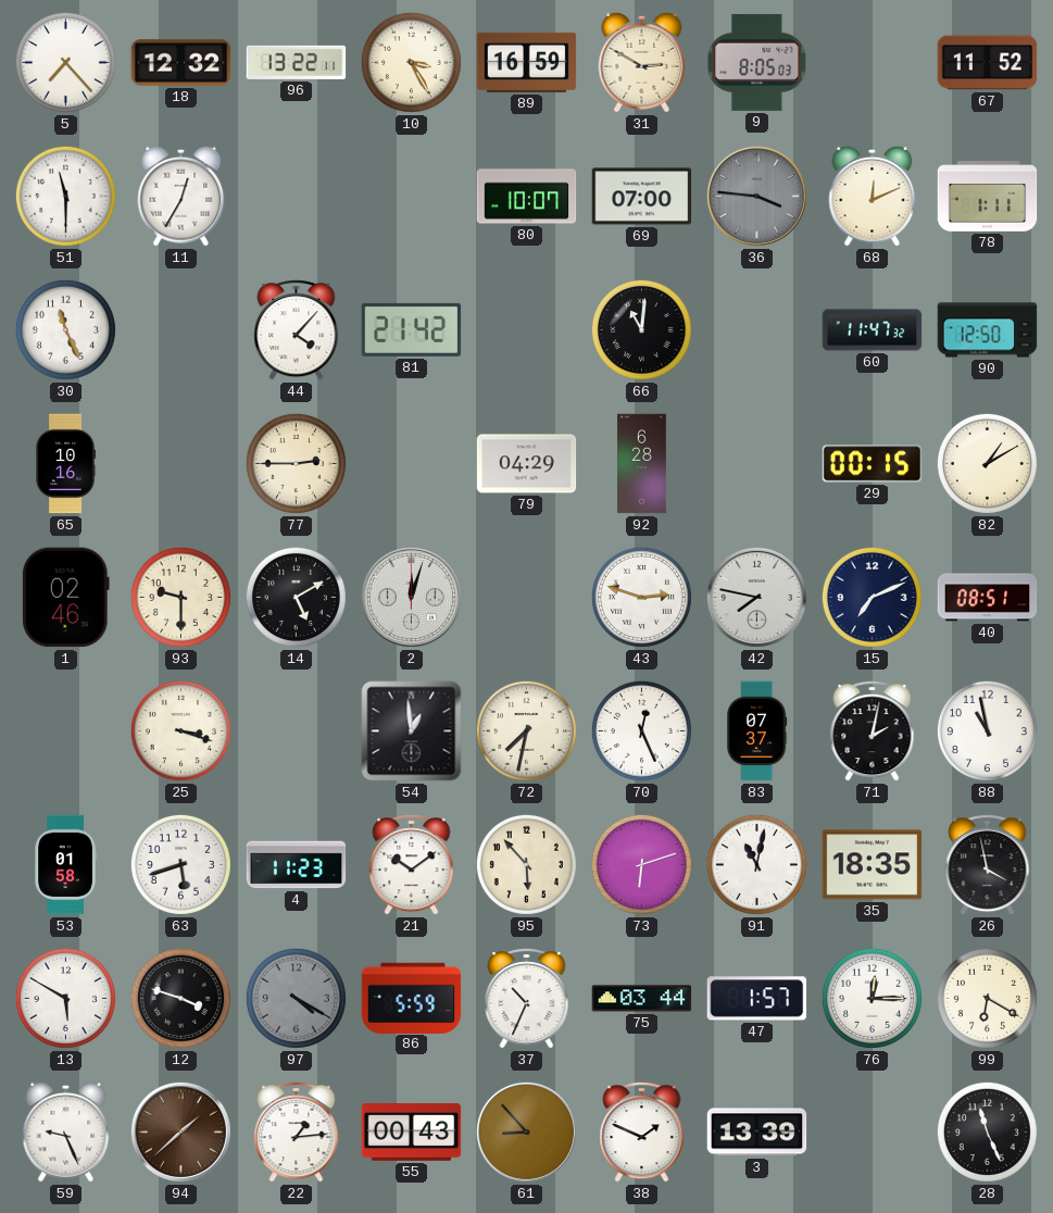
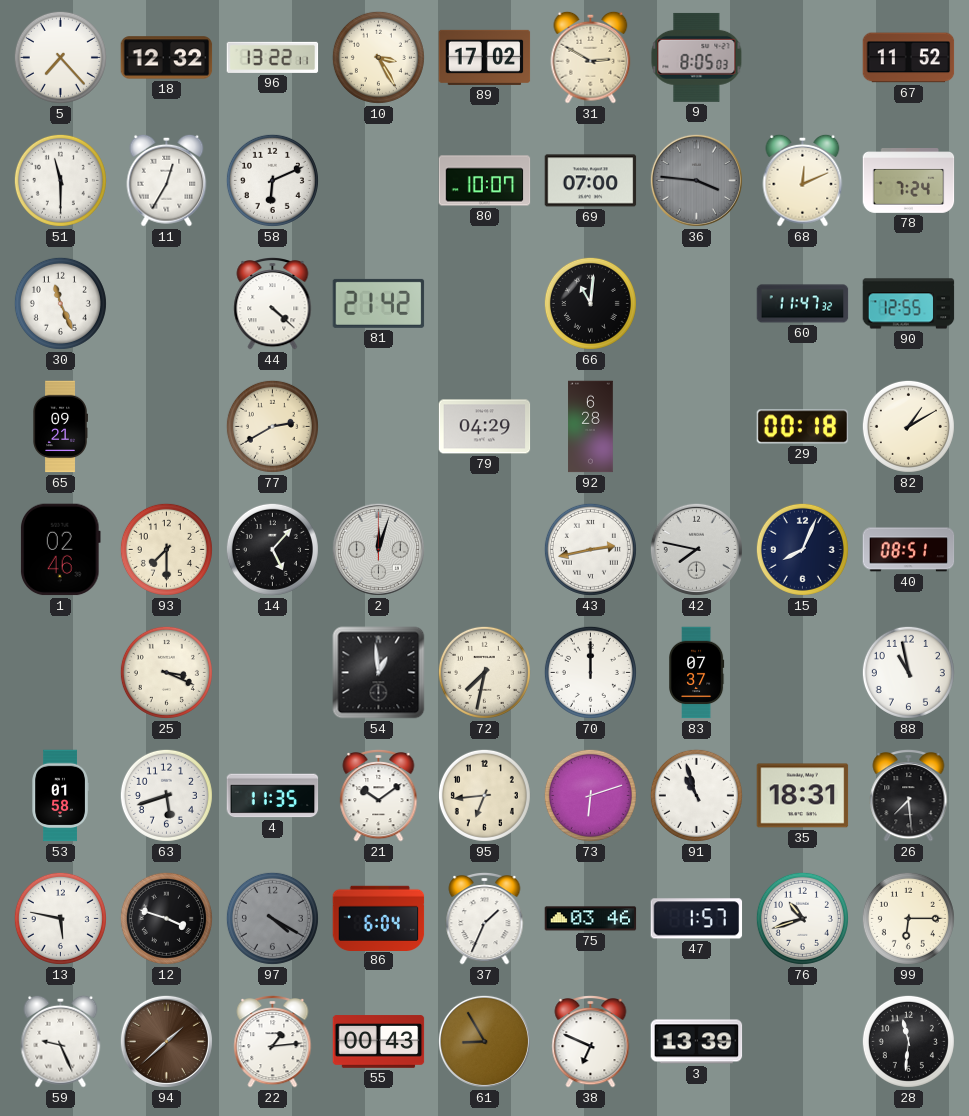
89: 16:59 -> 17:02
58: none -> 6:11
78: 1:11 -> 7:24
44: 4:07 -> 4:22
90: 12:50 -> 12:55
65: 10:16 -> 09:21
77: 2:45 -> 2:40
29: 00:15 -> 00:18
93: 9:30 -> 7:30
14: 5:10 -> 5:07
43: 2:48 -> 2:43
15: 7:11 -> 8:04
25: 3:18 -> 3:19
70: 12:26 -> 12:00
71: 2:02 -> none
4: 11:23 -> 11:35
95: 5:53 -> 6:44
91: 11:02 -> 10:57
35: 18:35 -> 18:31
26: 3:58 -> 7:29
13: 5:50 -> 5:47
86: 5:59 -> 6:04
37: 10:34 -> 1:34
75: 03:44 -> 03:46
76: 12:15 -> 10:42
99: 6:20 -> 6:15
61: 8:53 -> 8:55
38: 1:49 -> 6:49
28: 11:26 -> 11:31
